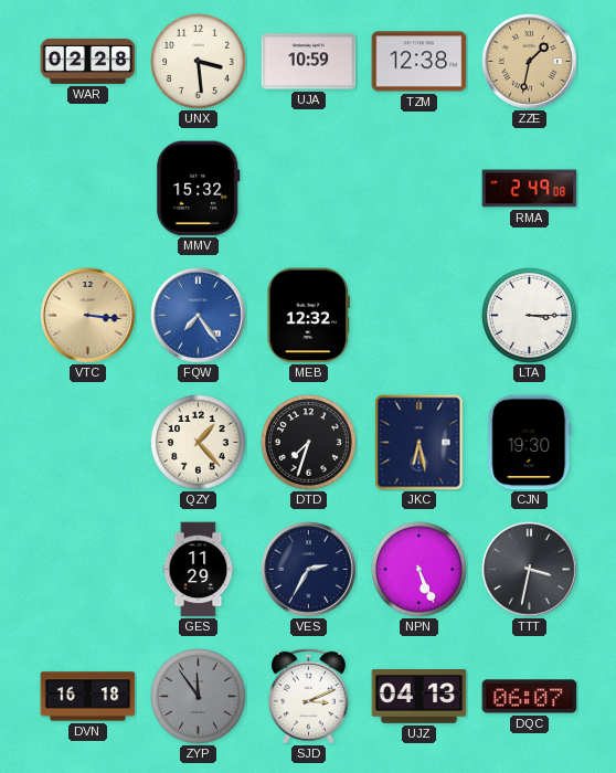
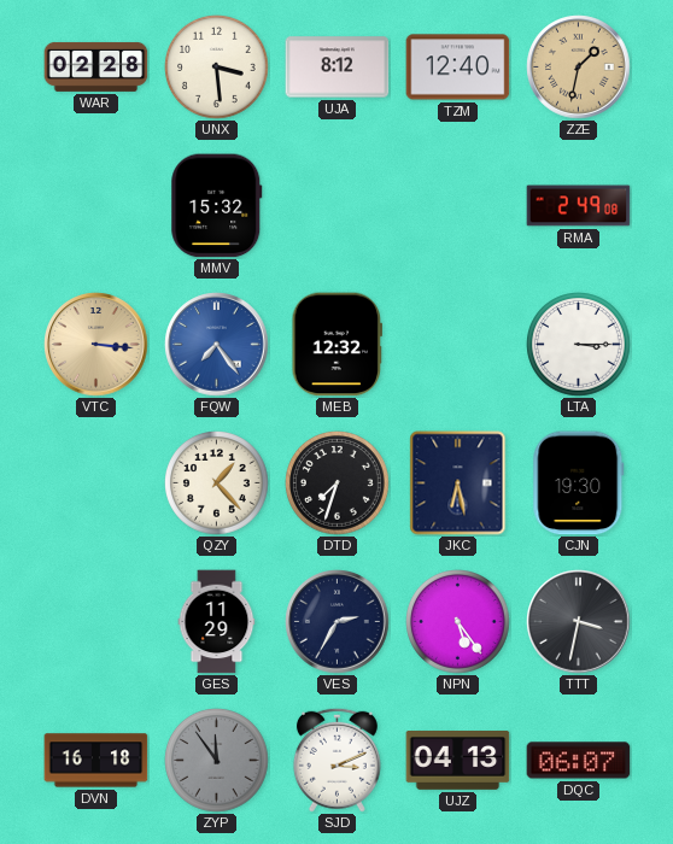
UJA: 10:59 -> 8:12
TZM: 12:38 -> 12:40
NPN: 5:26 -> 5:24
